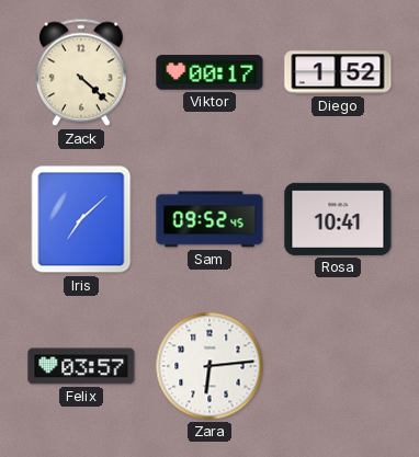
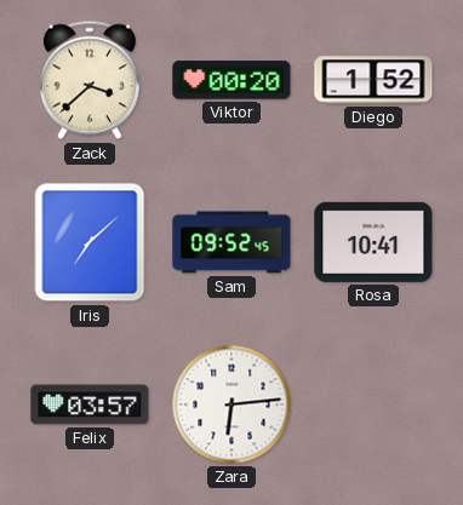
Zack: 4:22 -> 3:38
Viktor: 00:17 -> 00:20
